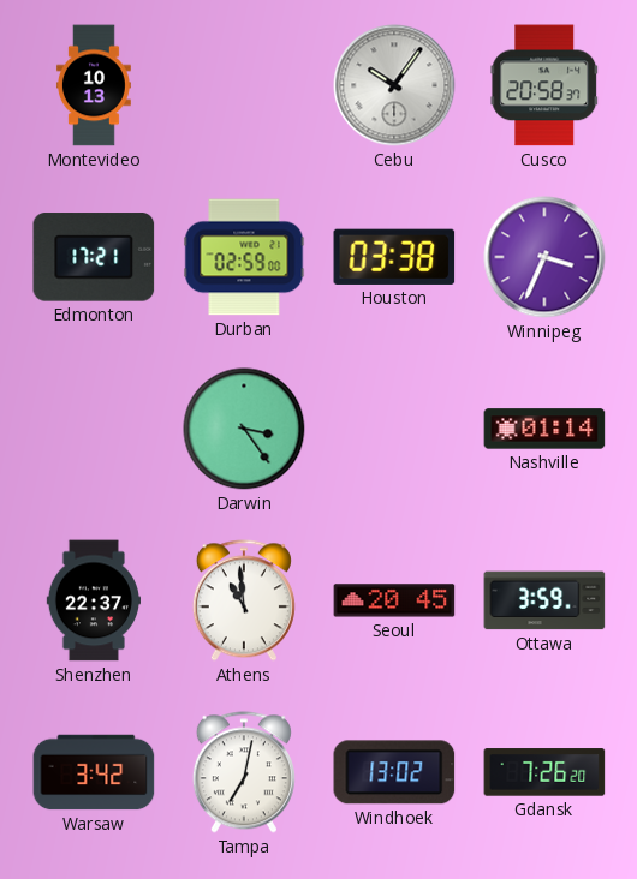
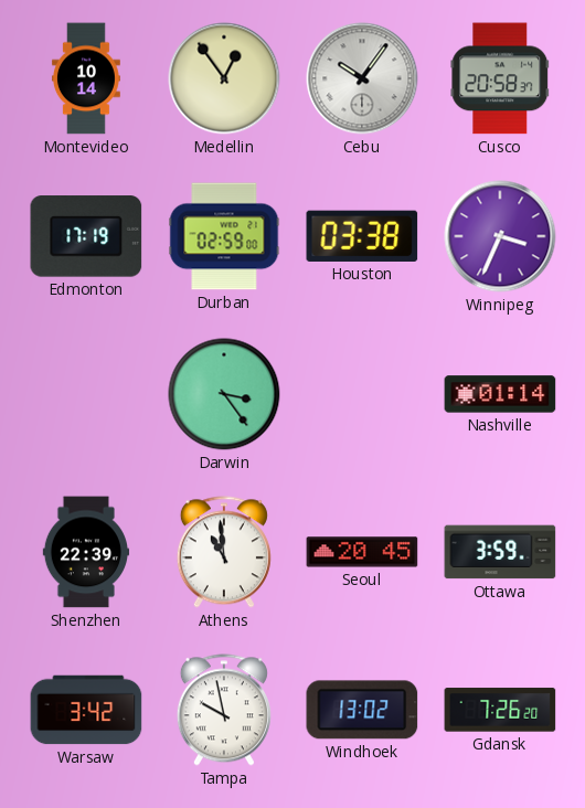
Montevideo: 10:13 -> 10:14
Medellin: none -> 12:54
Edmonton: 17:21 -> 17:19
Shenzhen: 22:37 -> 22:39
Tampa: 7:02 -> 9:58
